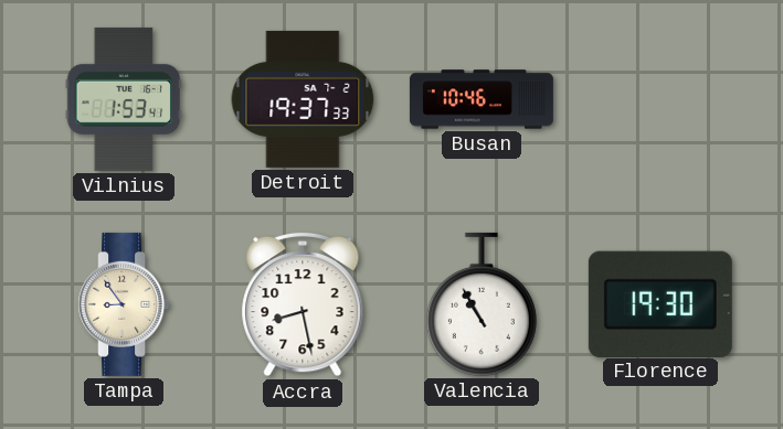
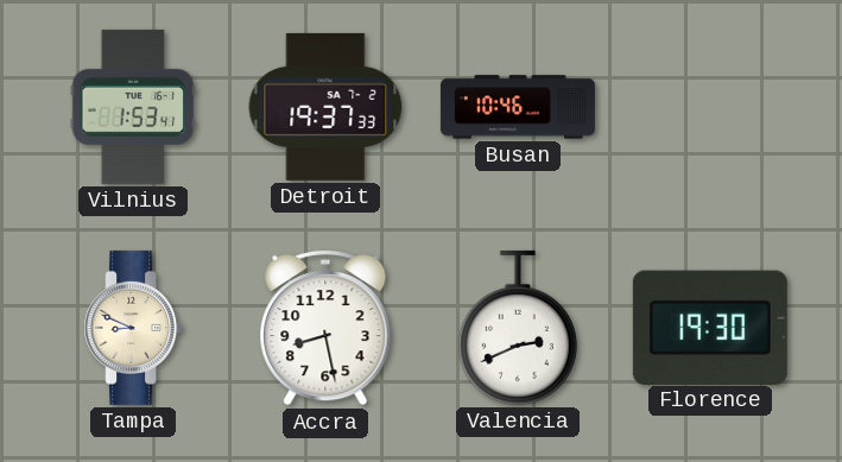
Tampa: 8:54 -> 8:49
Valencia: 10:55 -> 2:41
